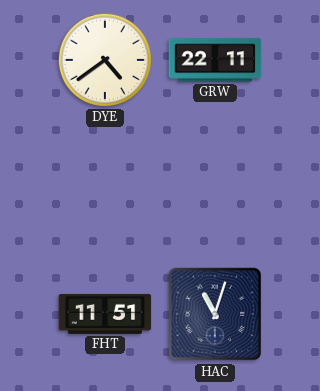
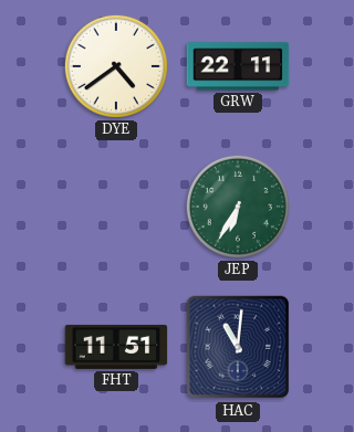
JEP: none -> 6:35
HAC: 11:03 -> 11:01
